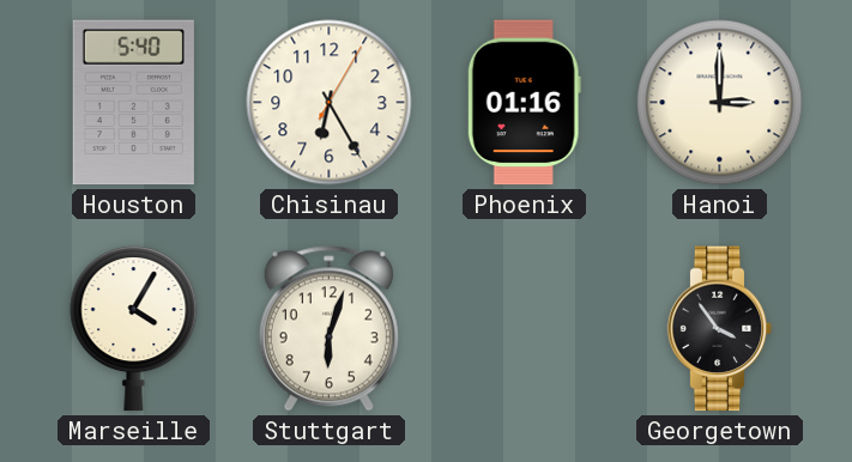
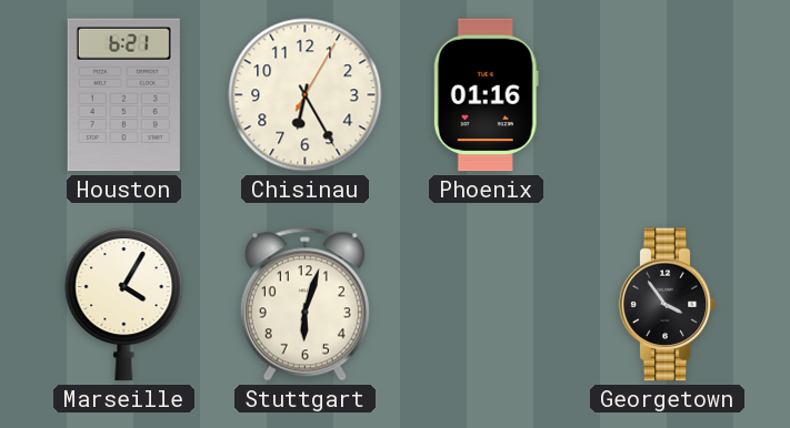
Houston: 5:40 -> 6:21
Hanoi: 3:00 -> none
